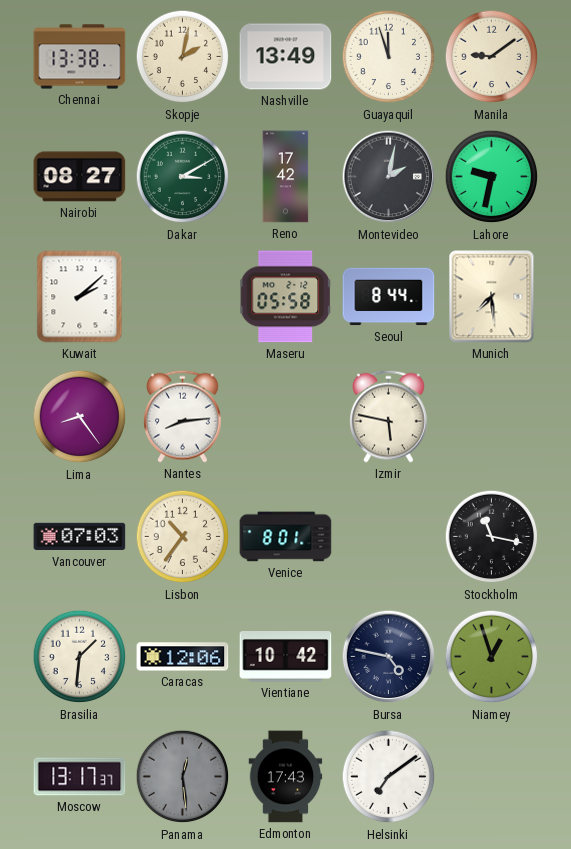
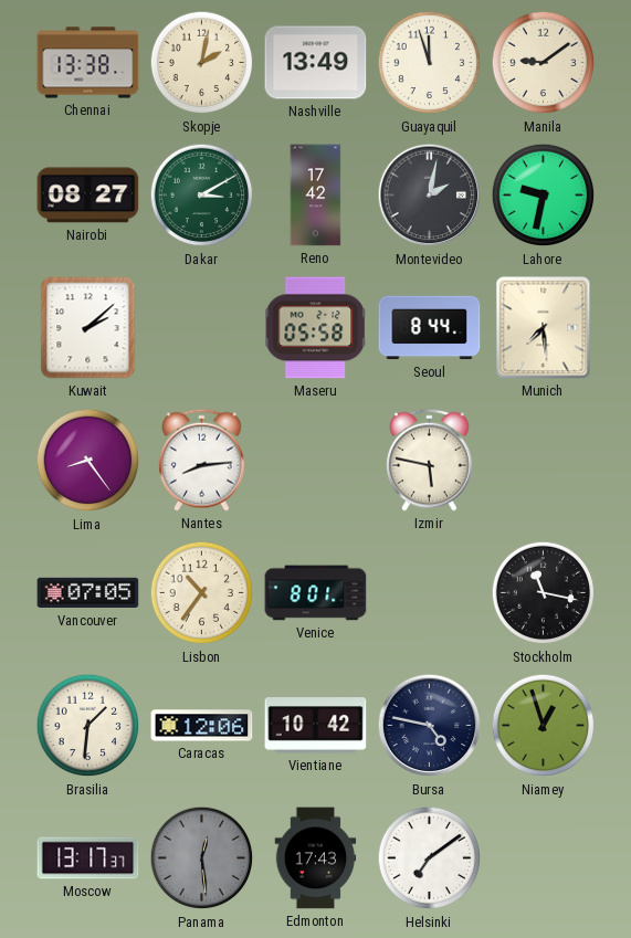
Vancouver: 07:03 -> 07:05
